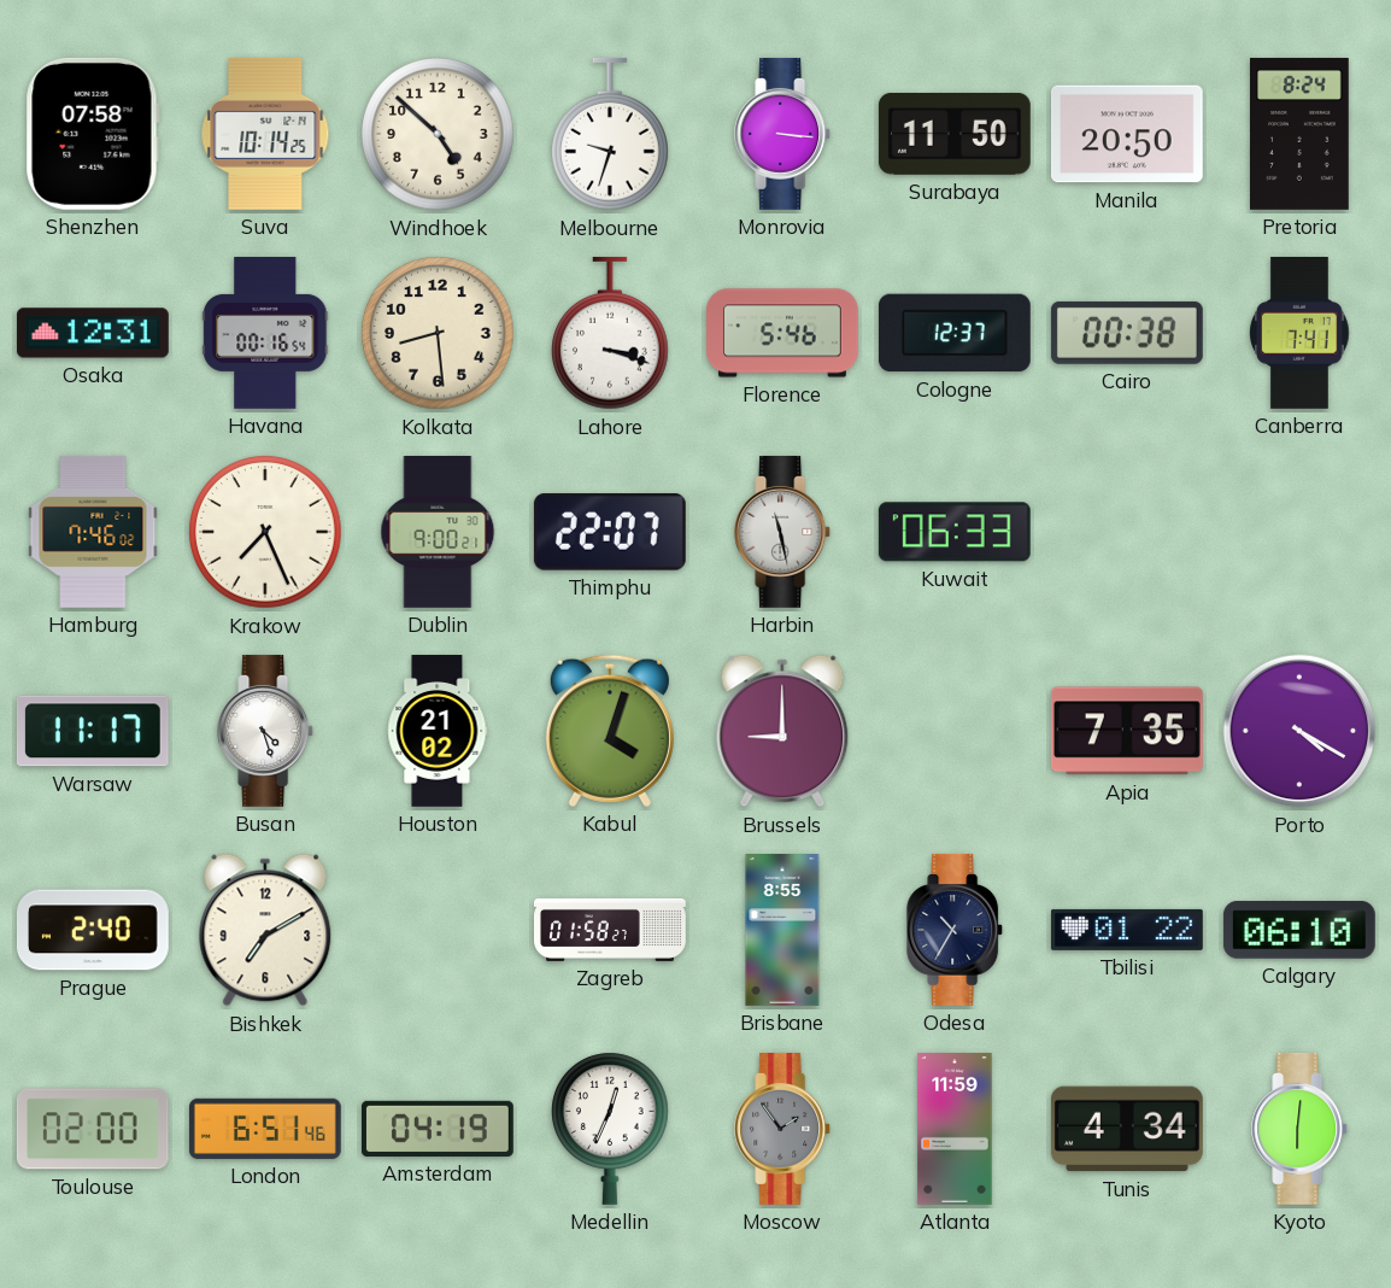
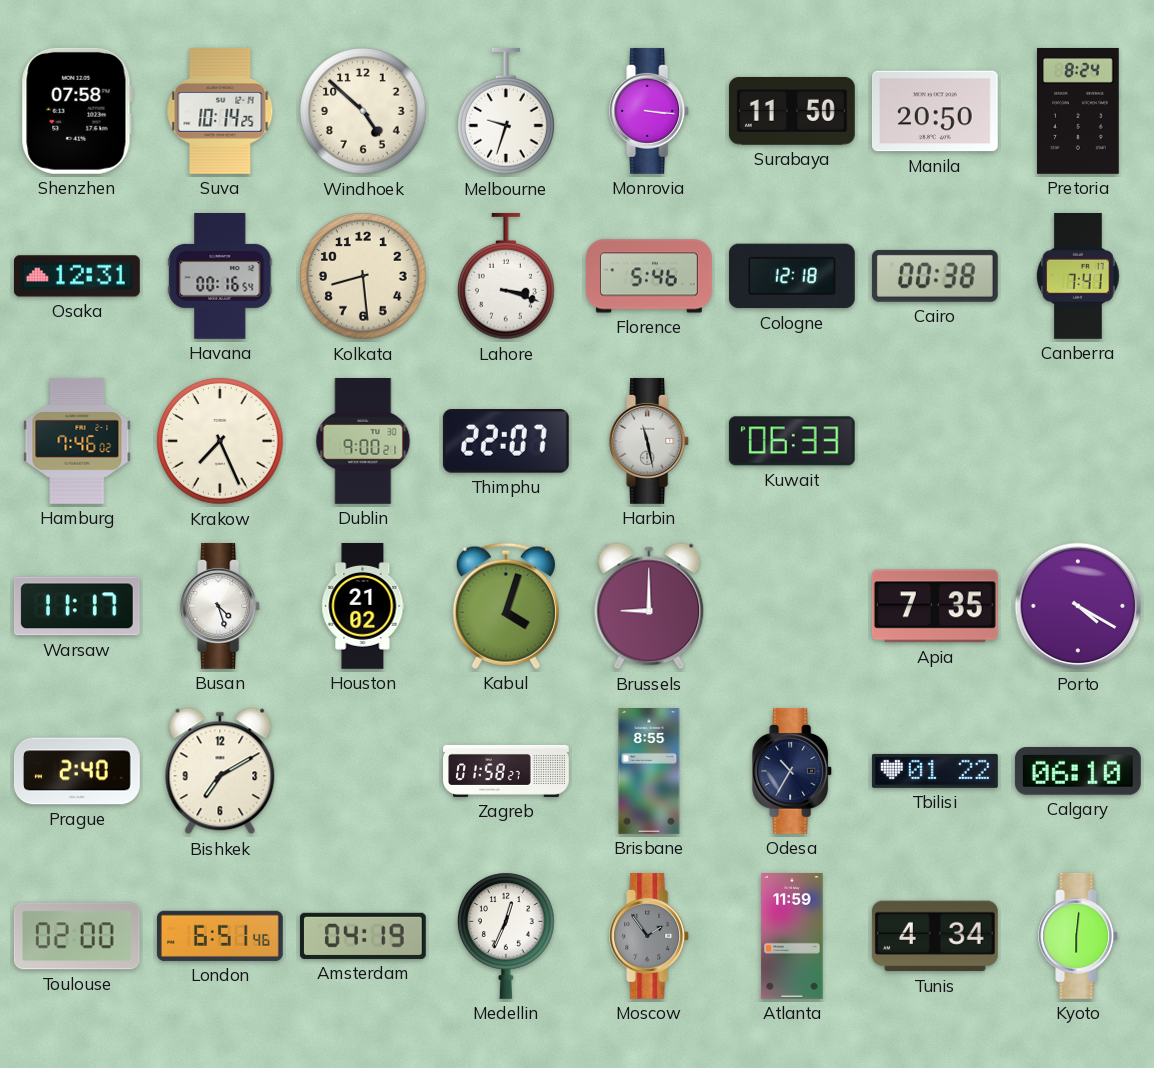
Cologne: 12:37 -> 12:18
